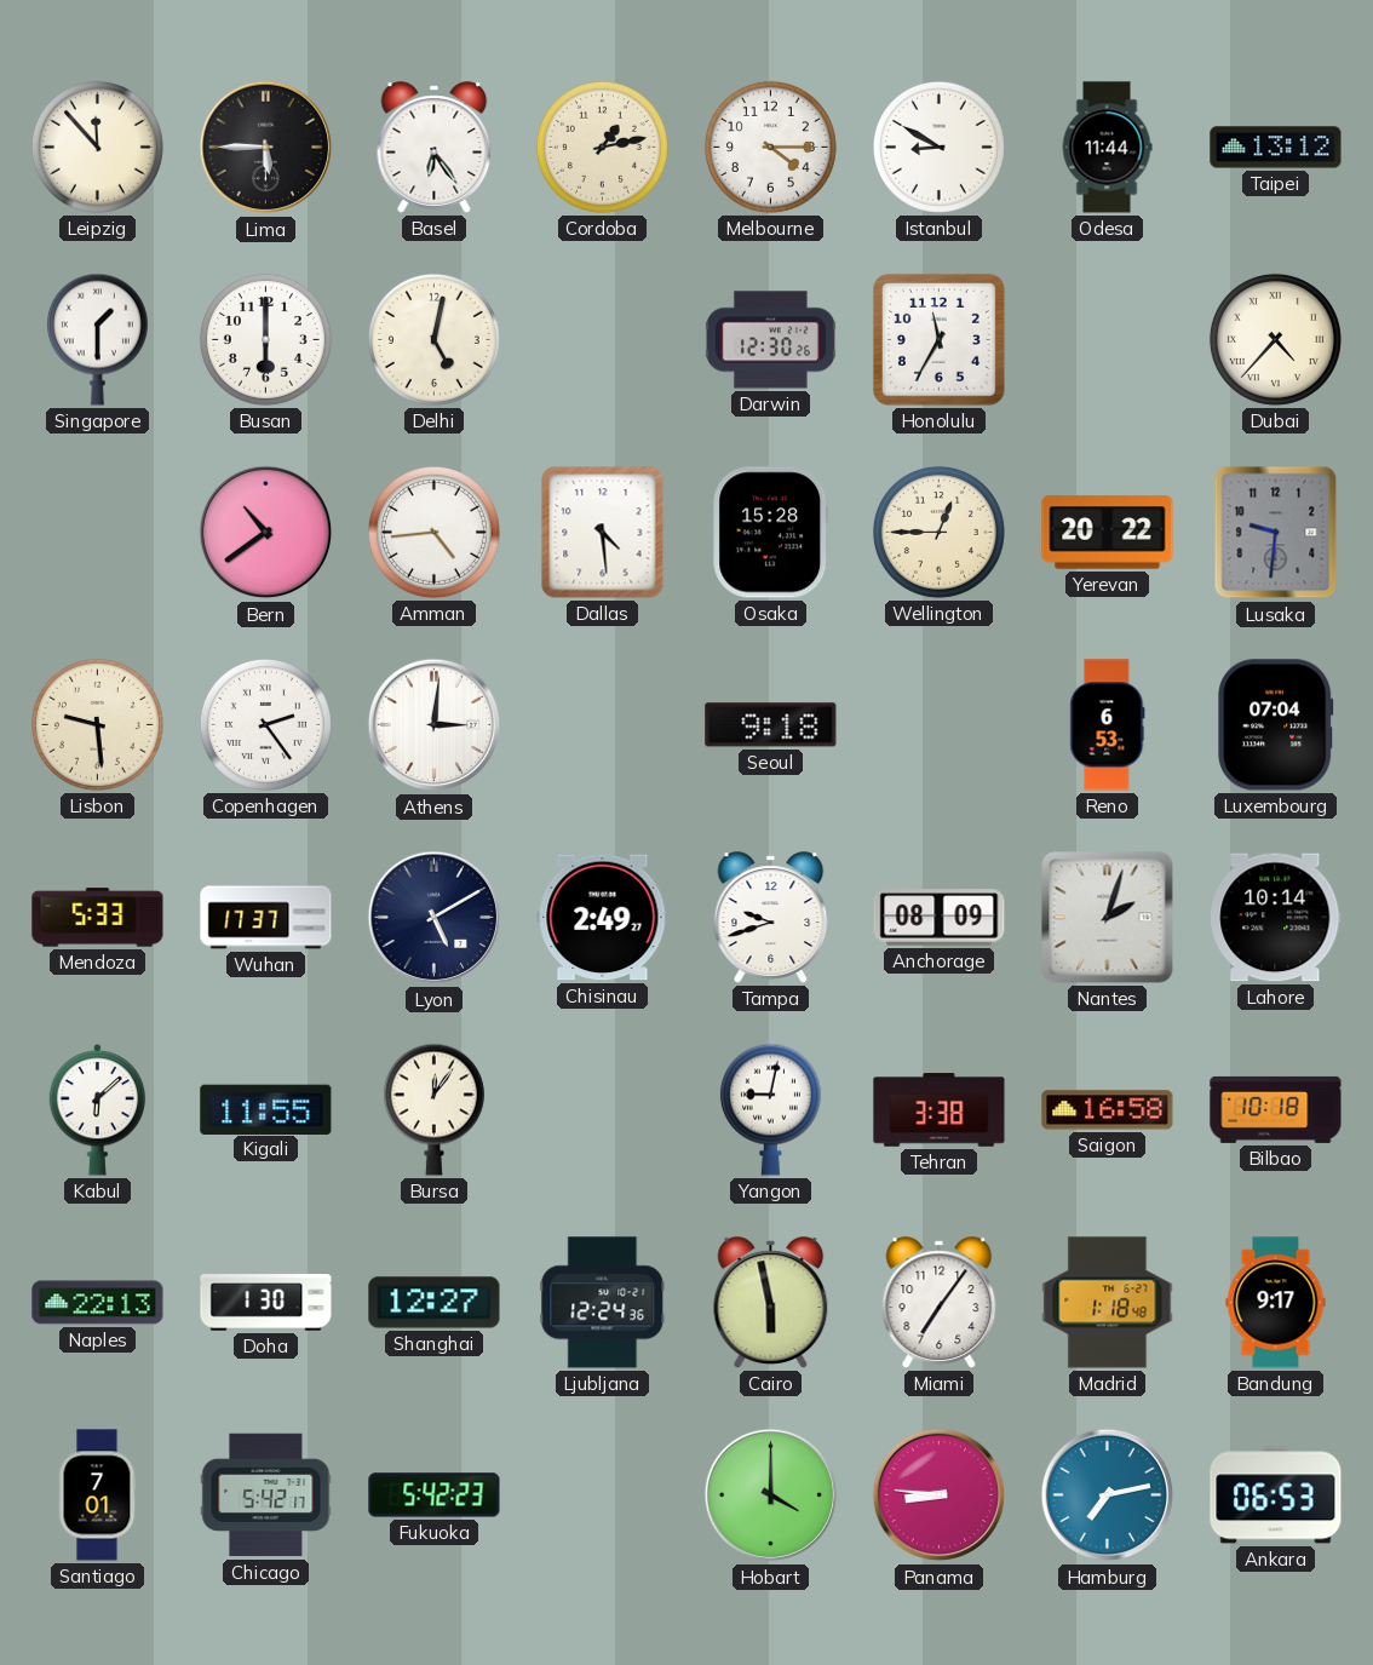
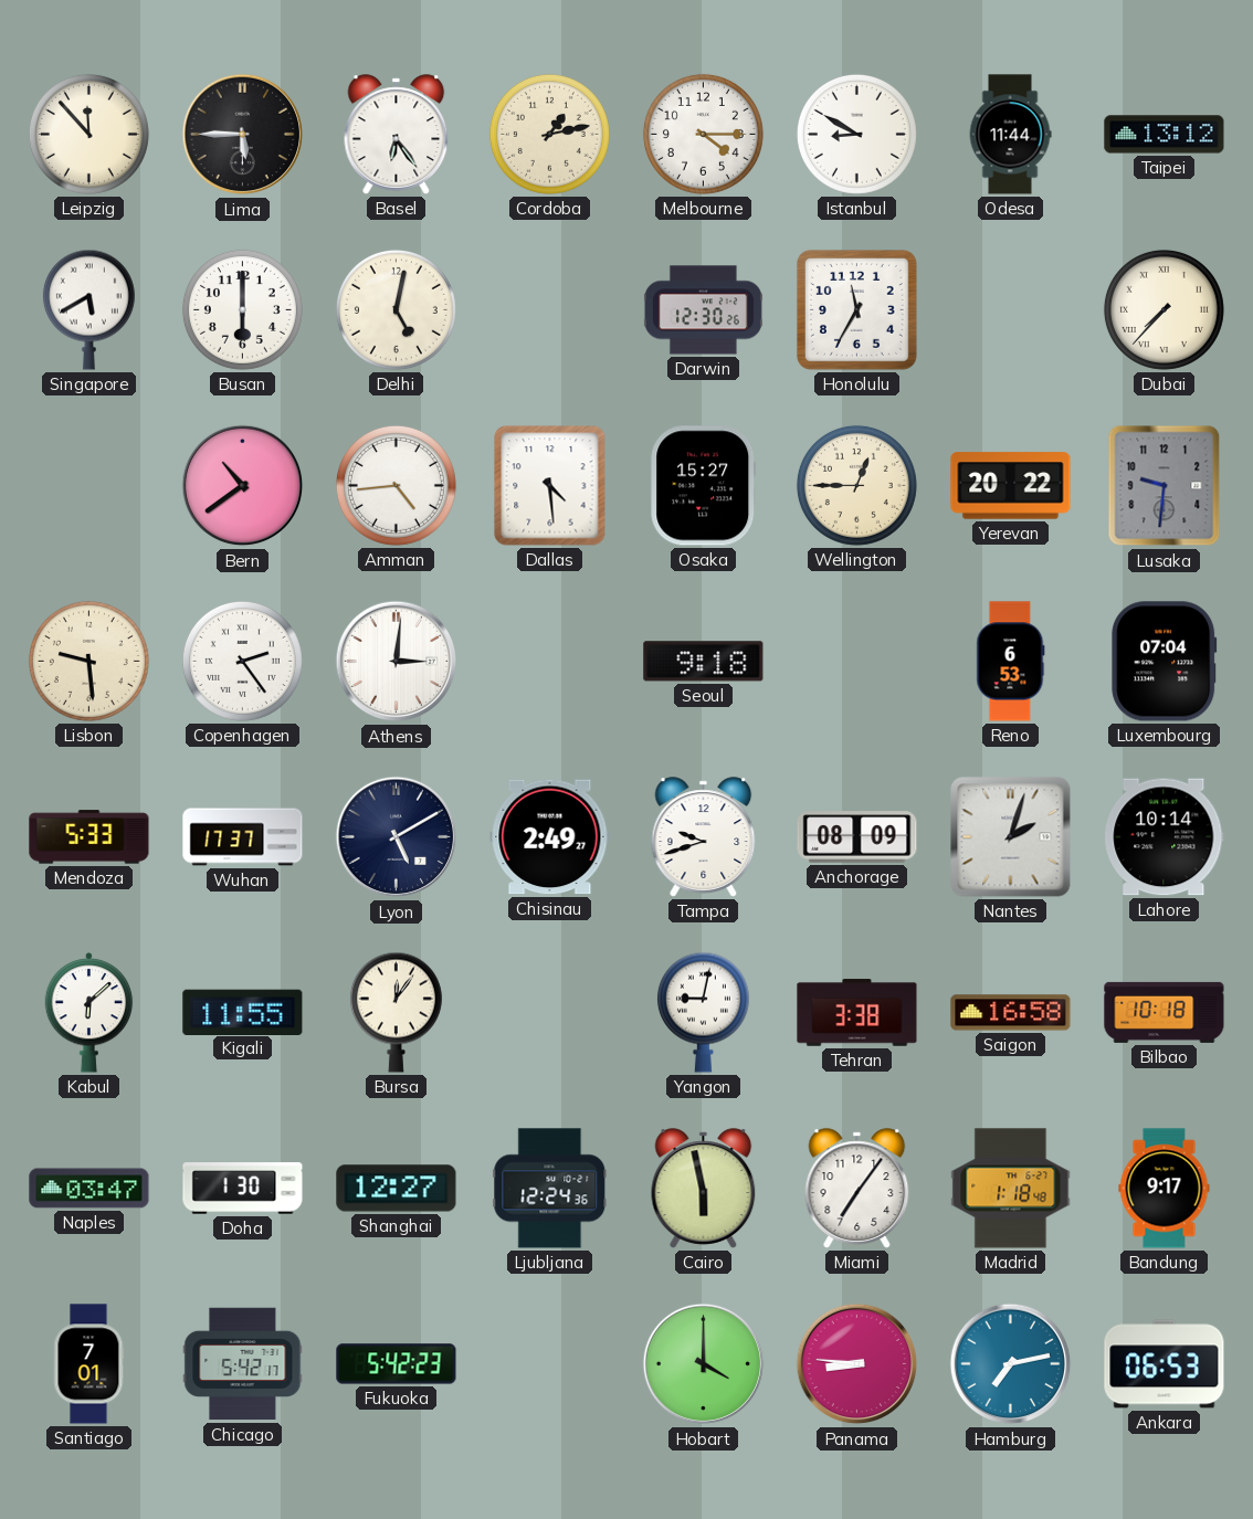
Singapore: 1:30 -> 5:40
Dubai: 4:37 -> 7:37
Osaka: 15:28 -> 15:27
Naples: 22:13 -> 03:47
